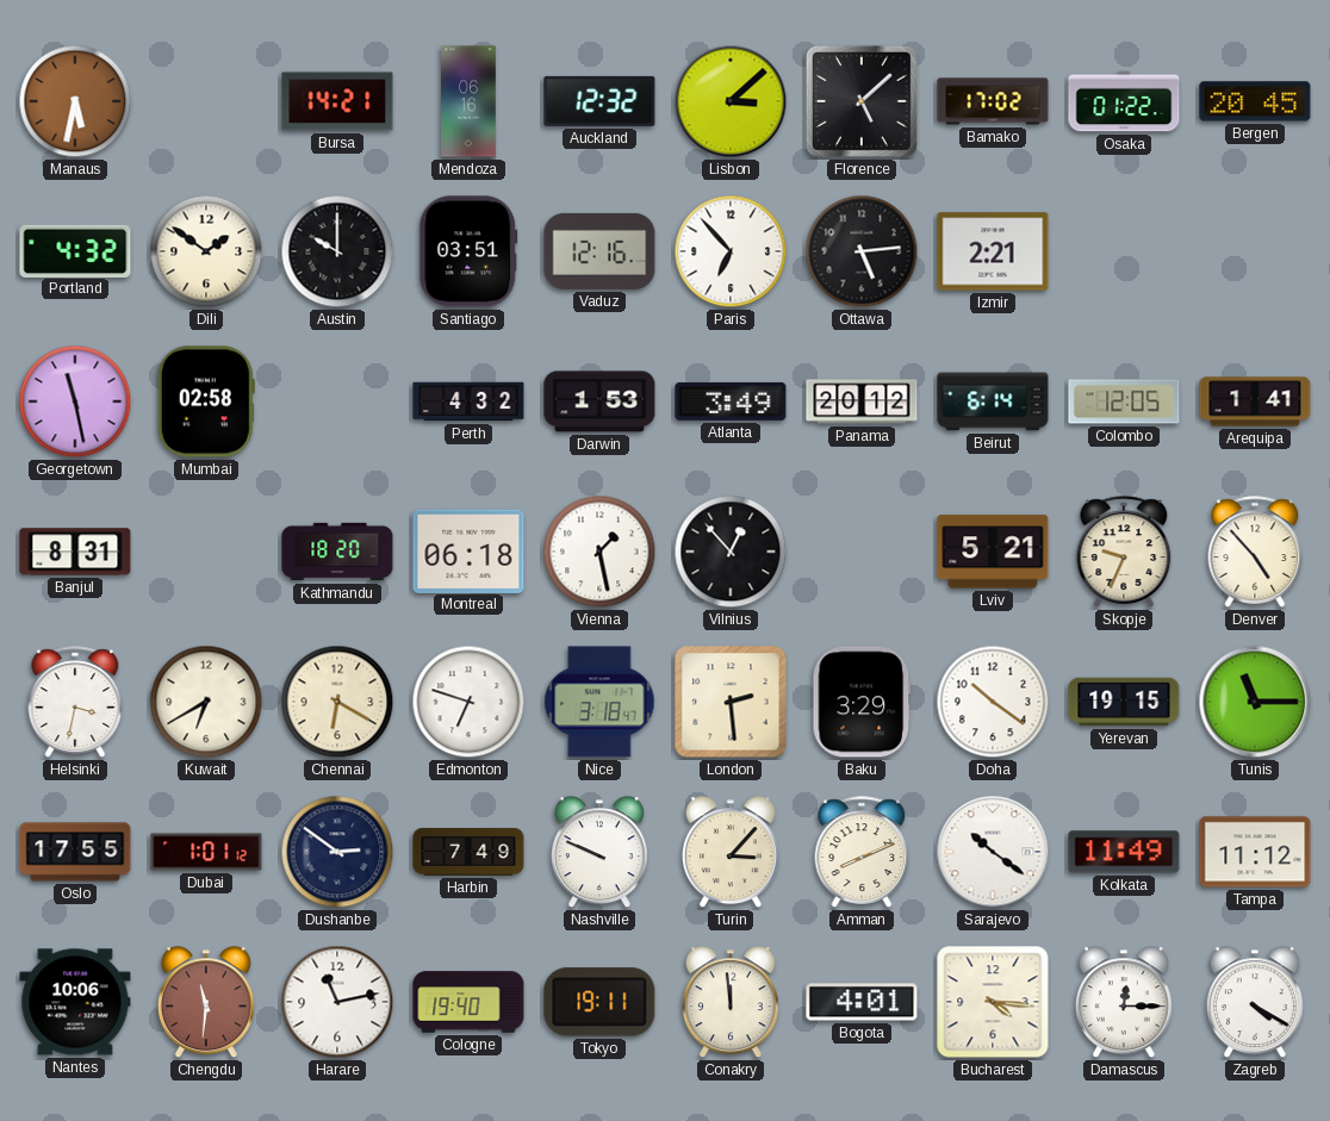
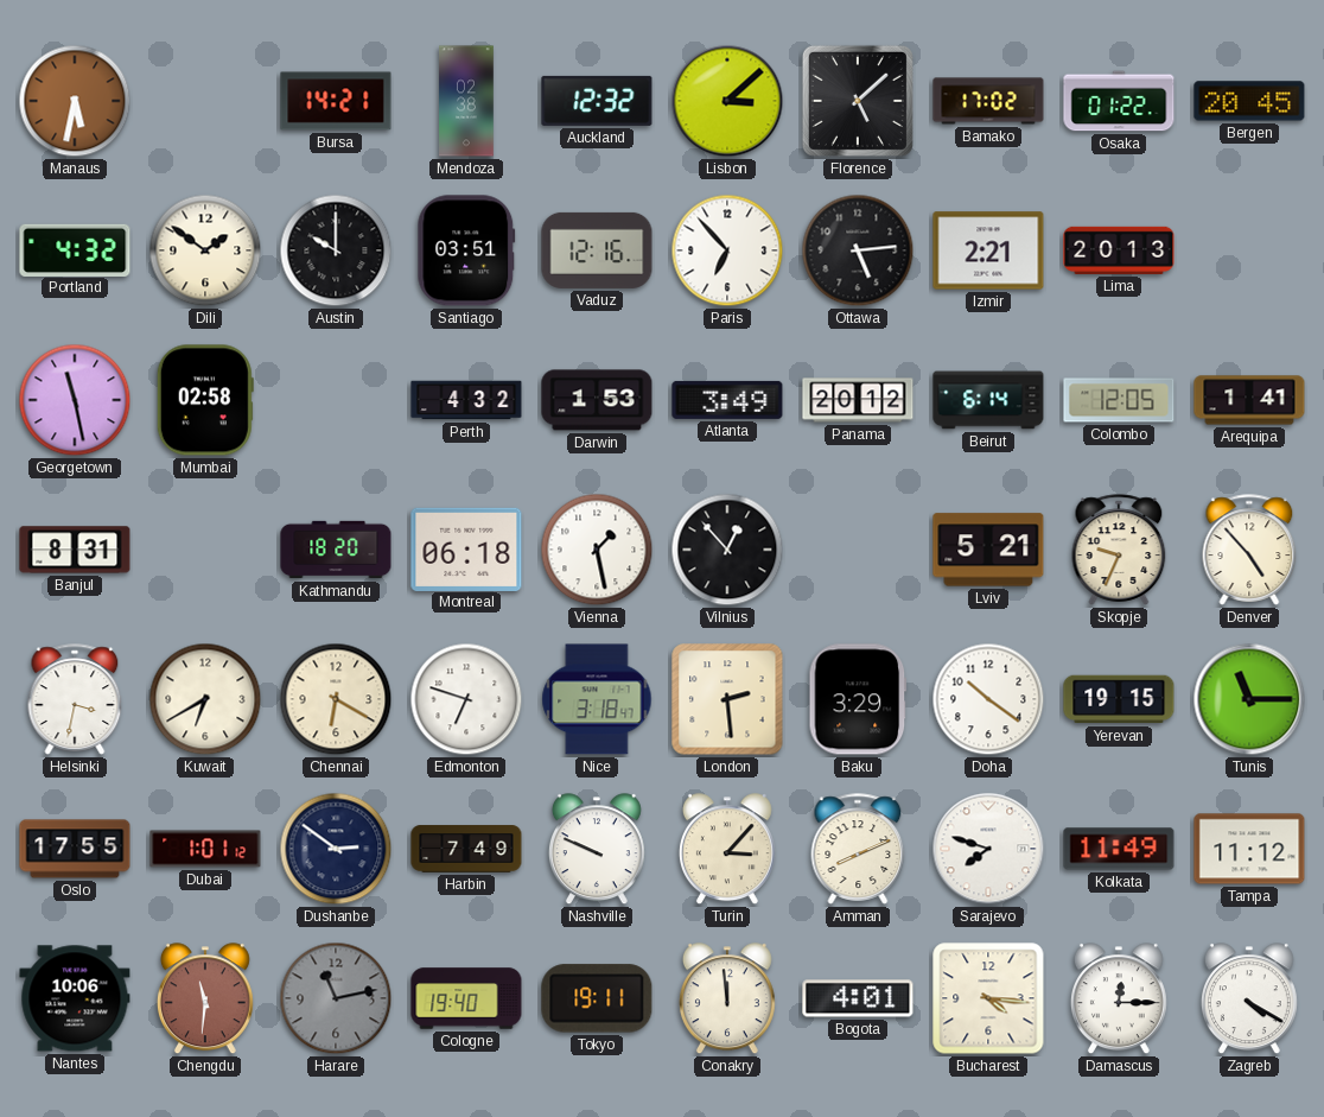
Mendoza: 06:16 -> 02:38
Lima: none -> 20:13
Sarajevo: 10:21 -> 7:48
Harare dial: white -> grey
